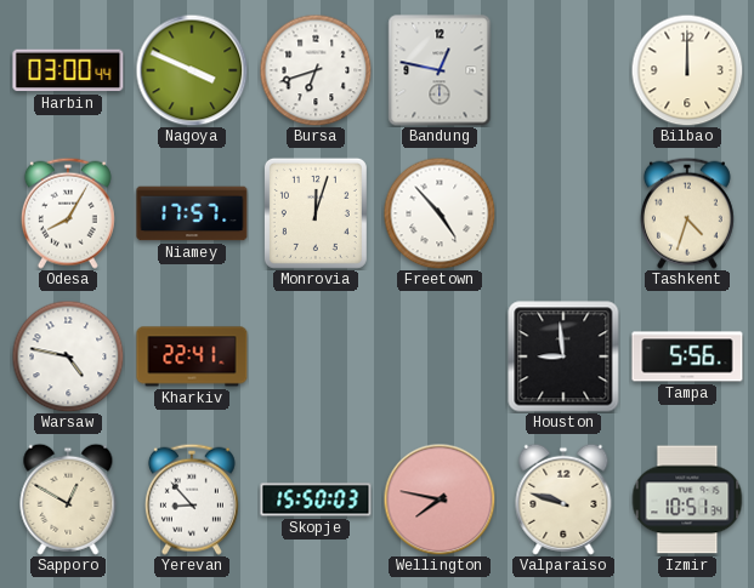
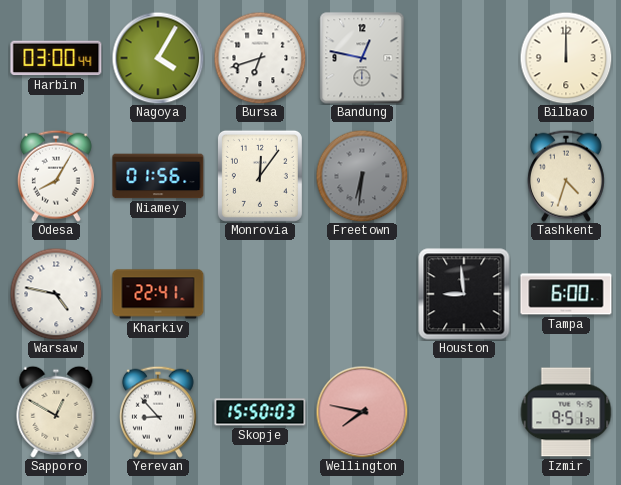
Nagoya: 3:49 -> 4:05
Niamey: 17:57 -> 01:56
Monrovia: 12:03 -> 12:06
Freetown: 4:53 -> 6:31
Freetown dial: white -> grey
Tampa: 5:56 -> 6:00
Valparaiso: 9:48 -> none
Izmir: 10:51 -> 9:51
